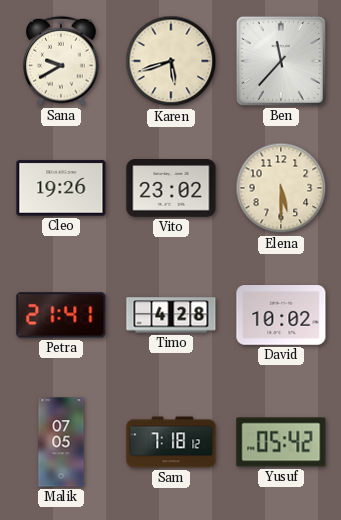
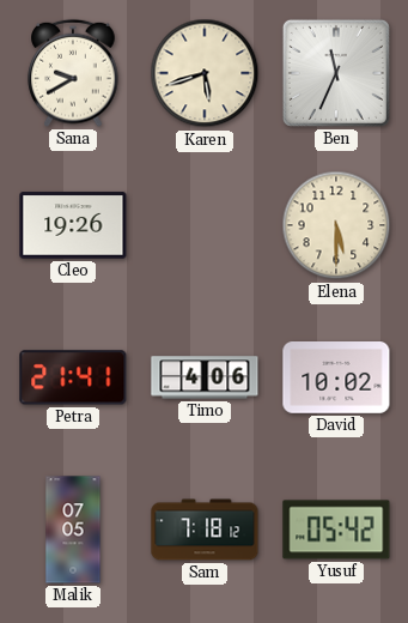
Ben: 11:37 -> 11:34
Vito: 23:02 -> none
Timo: 4:28 -> 4:06
